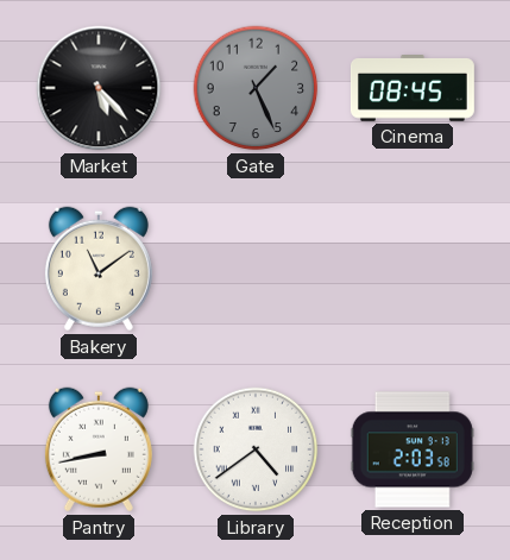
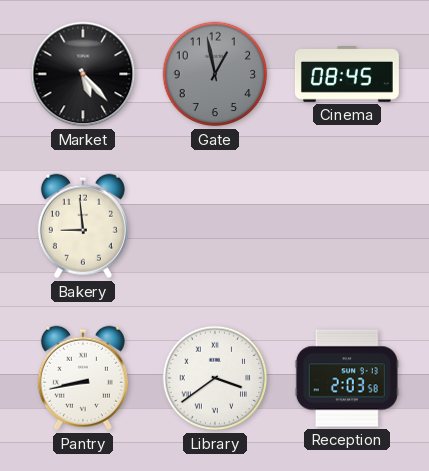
Gate: 1:26 -> 12:58
Bakery: 11:09 -> 8:59
Library: 4:39 -> 3:39
